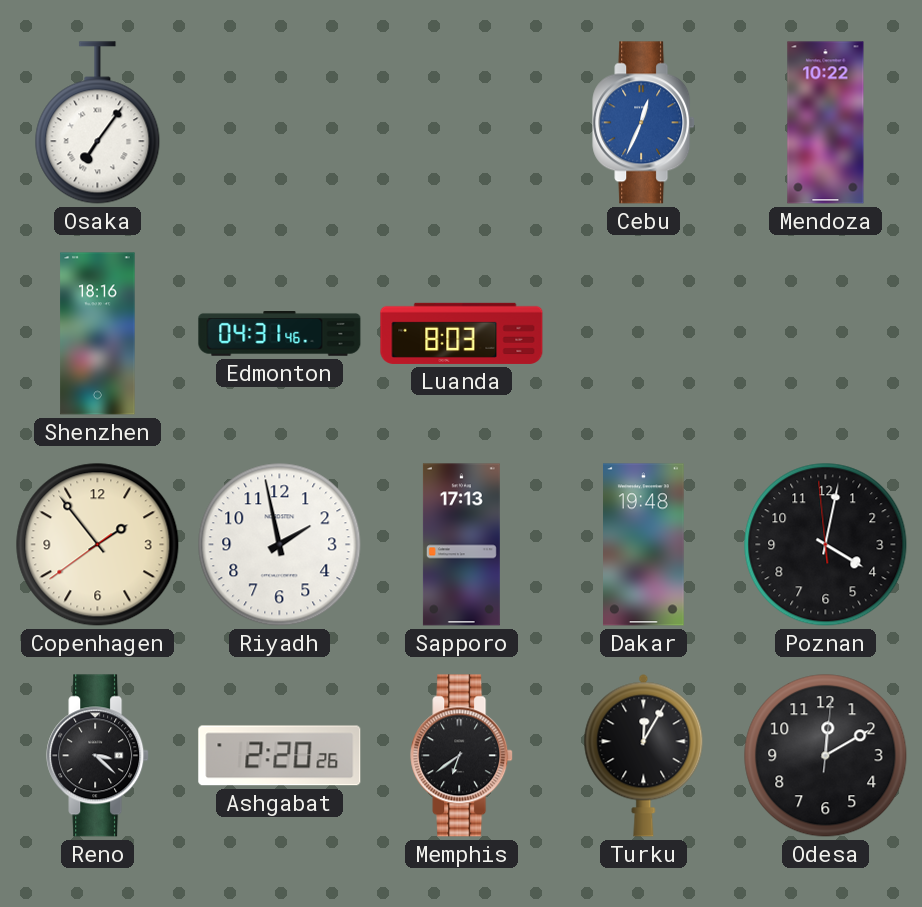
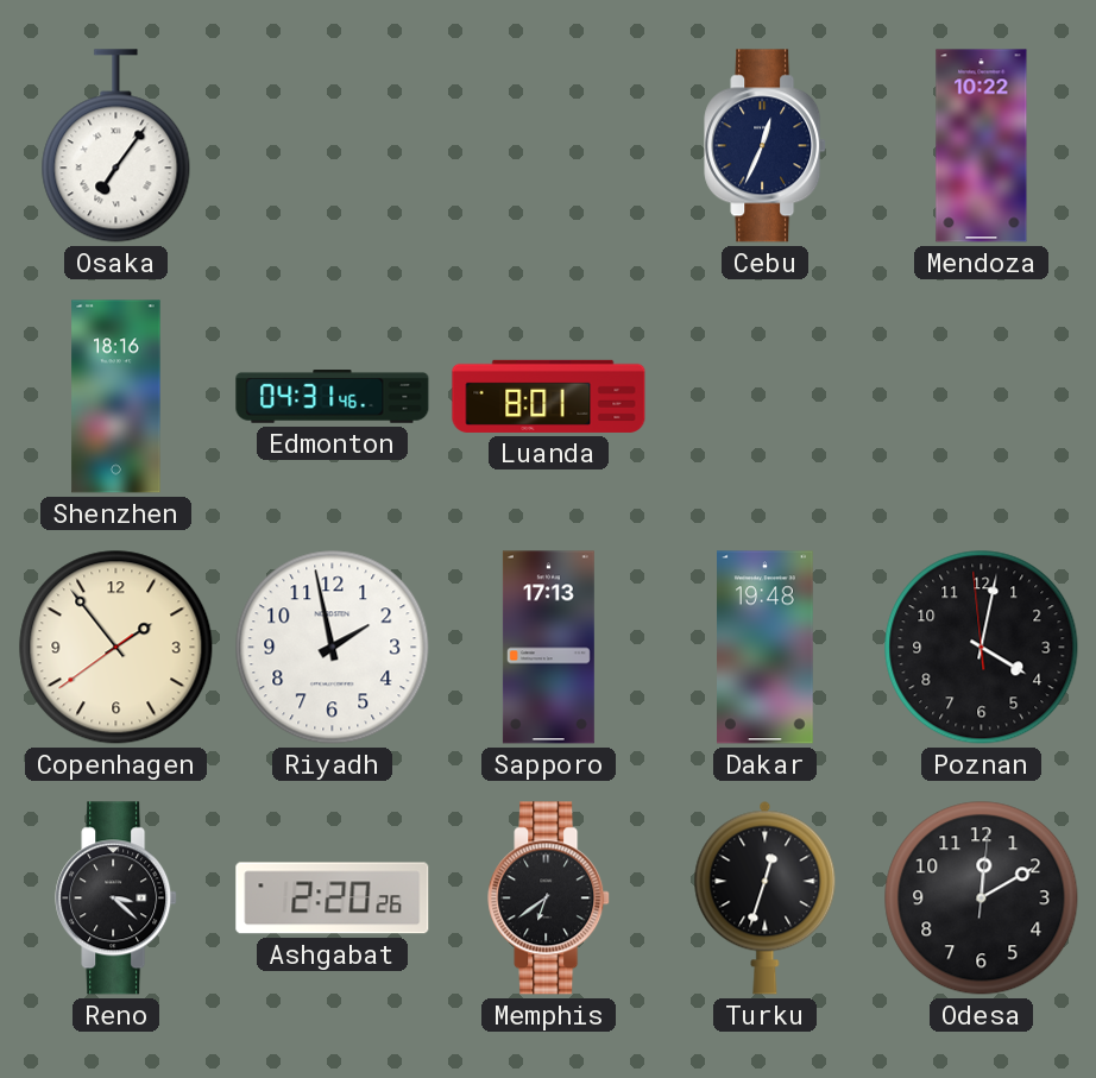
Cebu dial: blue -> navy
Luanda: 8:03 -> 8:01
Turku: 12:05 -> 12:33
